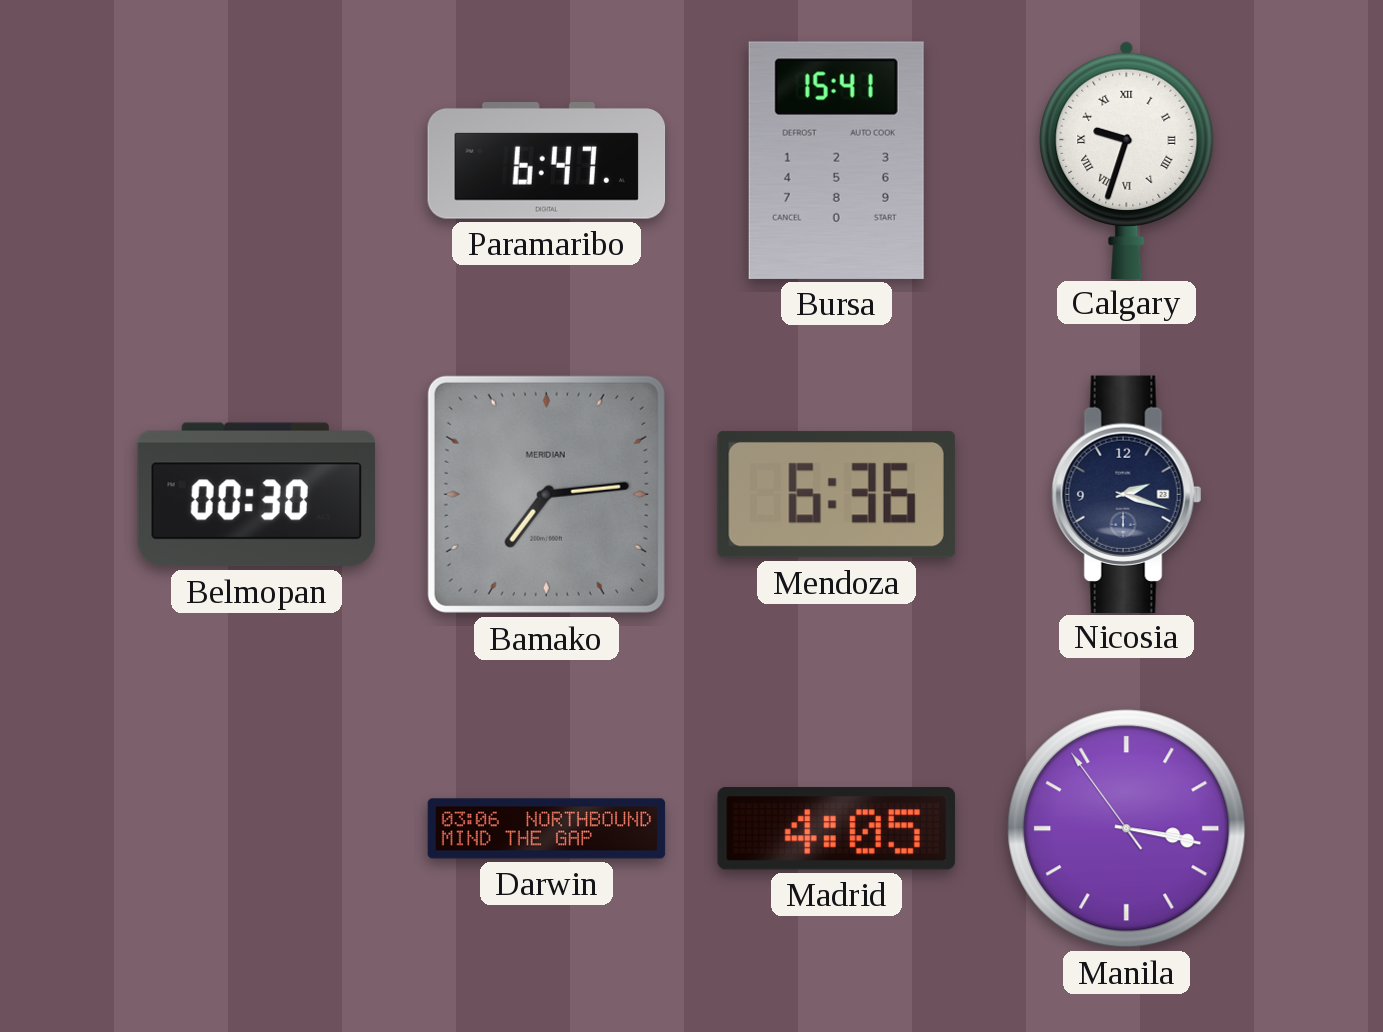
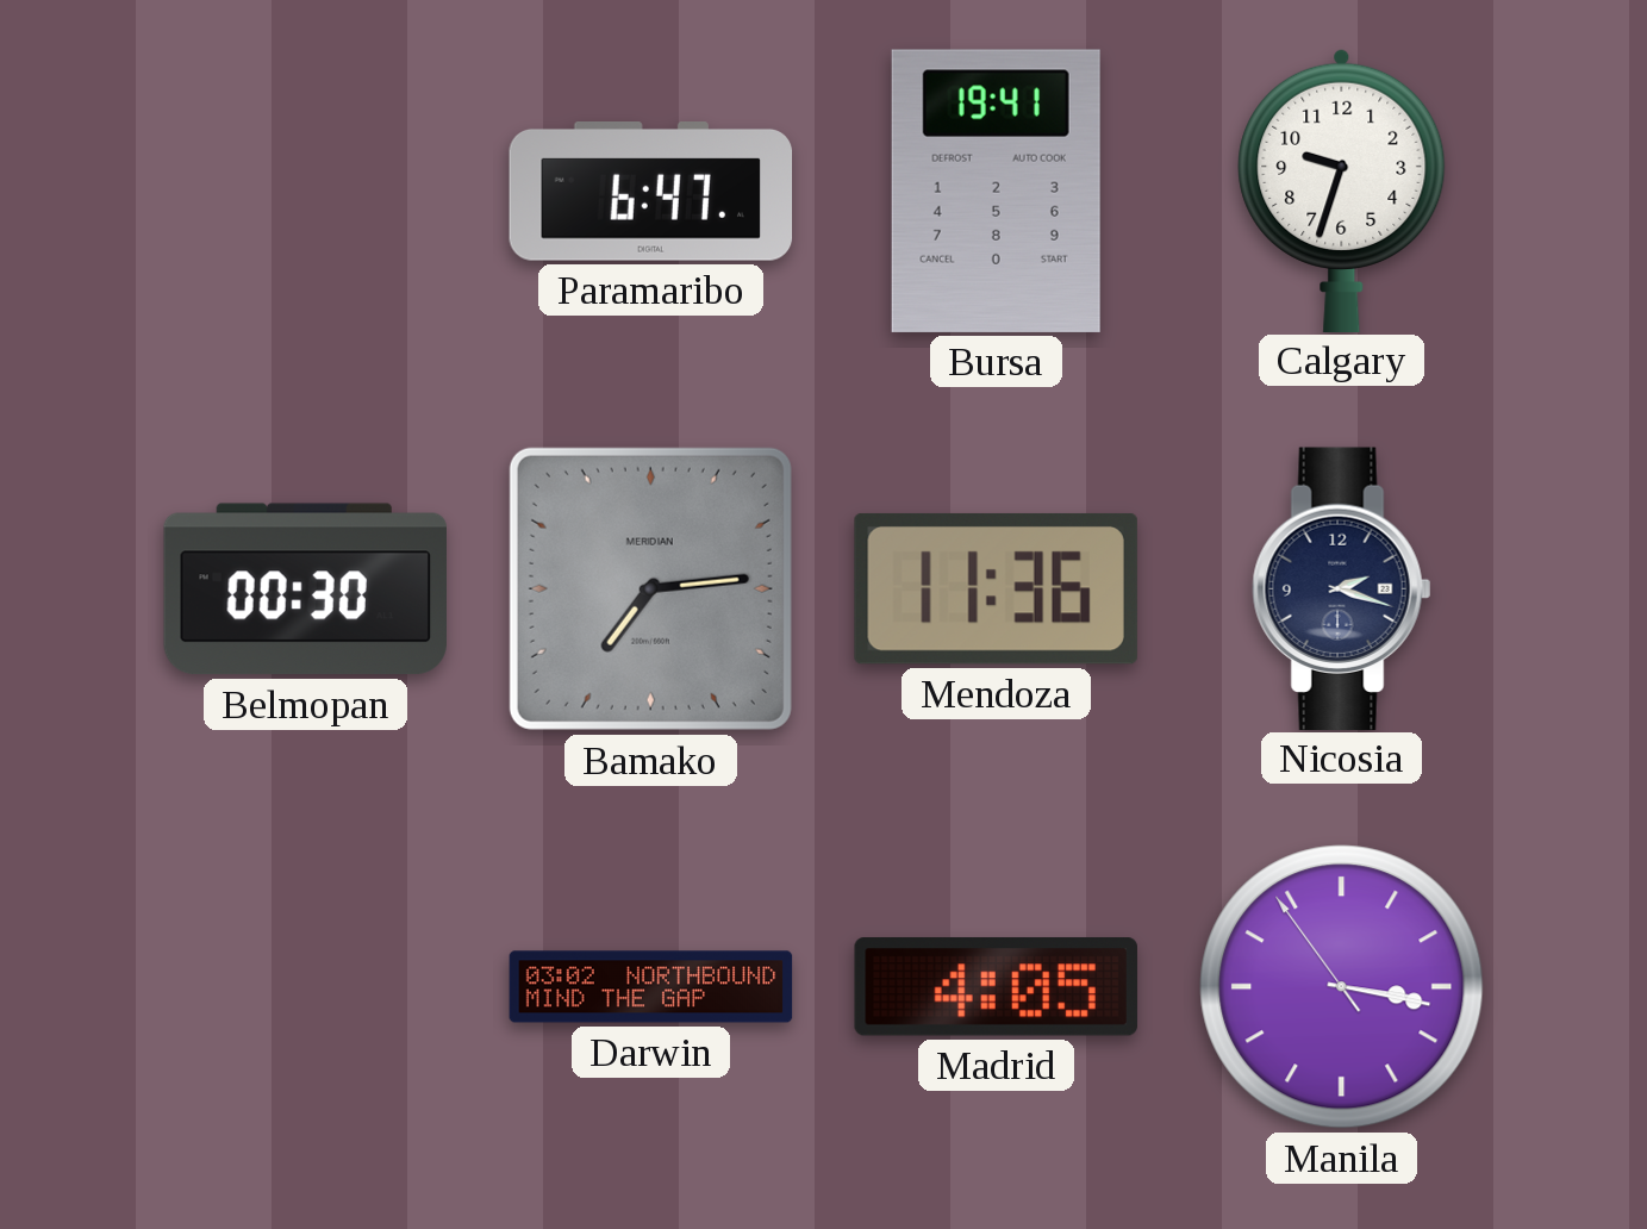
Bursa: 15:41 -> 19:41
Calgary numerals: Roman -> Arabic
Mendoza: 6:36 -> 11:36
Darwin: 03:06 -> 03:02
